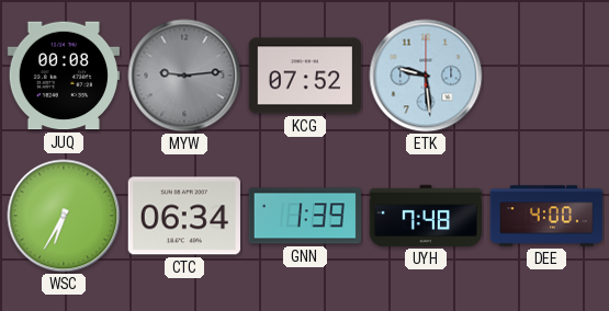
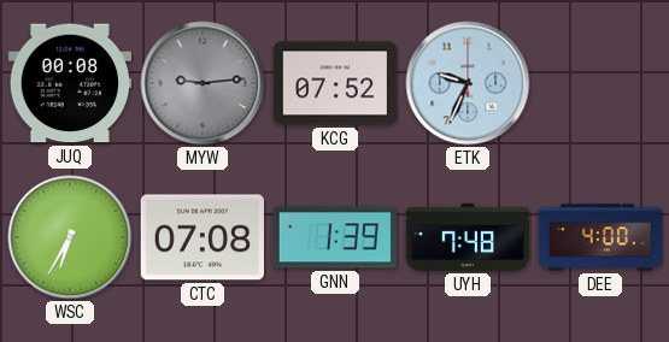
ETK: 9:29 -> 9:34
CTC: 06:34 -> 07:08
